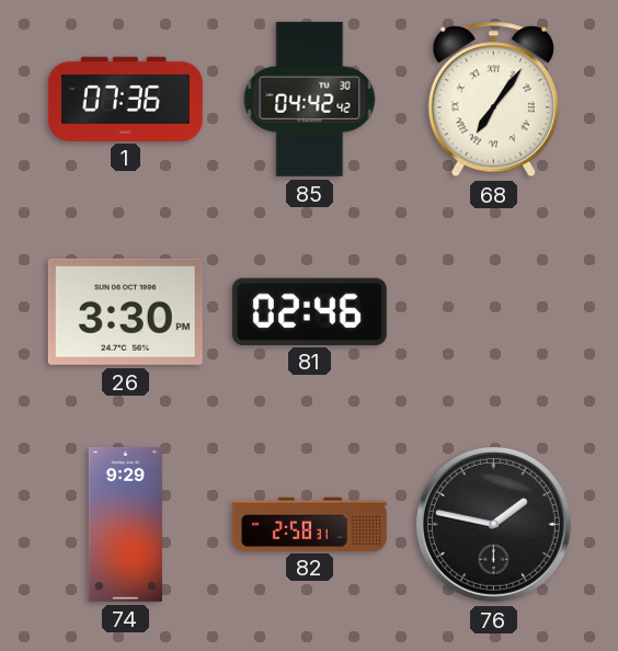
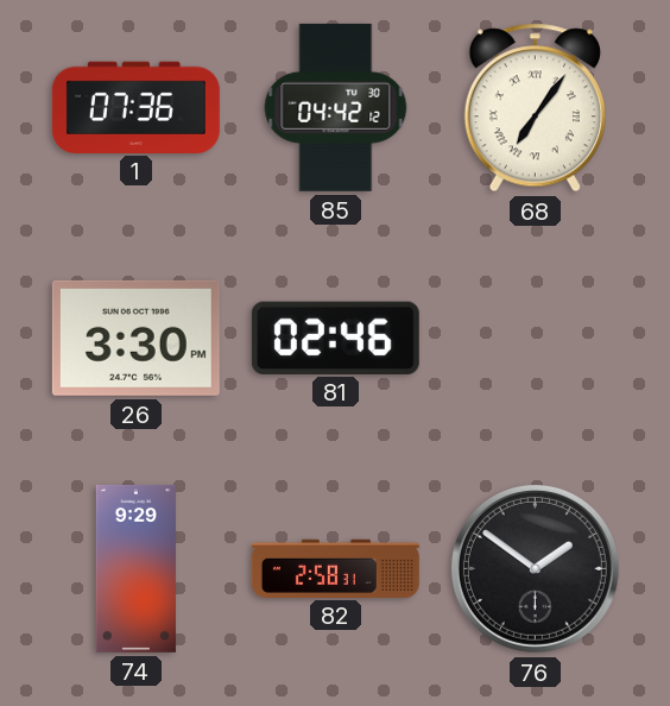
85: 04:42:42 -> 04:42:12
76: 1:47 -> 1:51
